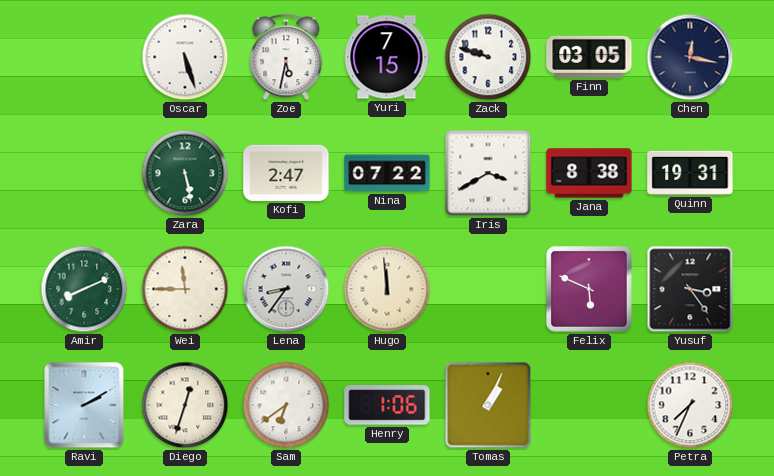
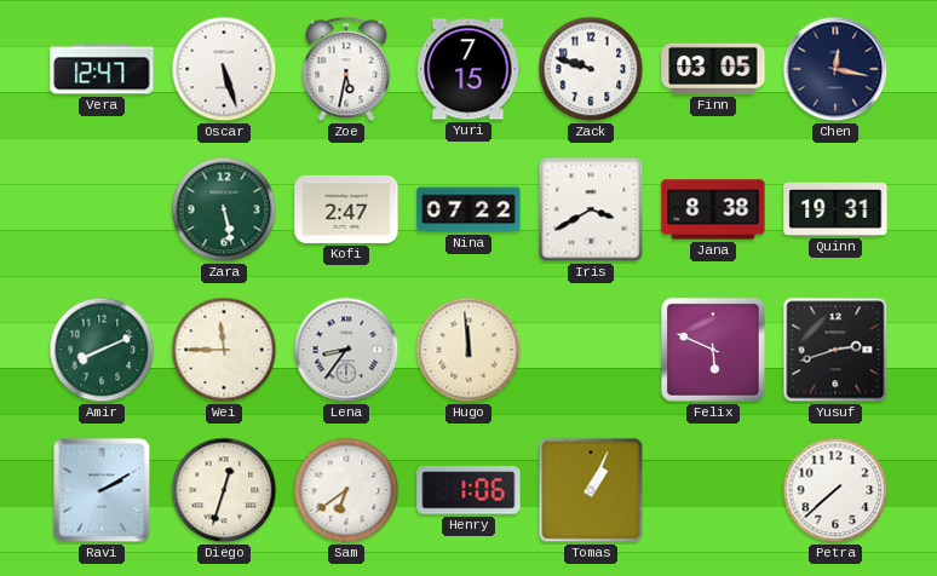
Vera: none -> 12:47
Yusuf: 3:24 -> 2:42
Petra: 7:34 -> 7:38
